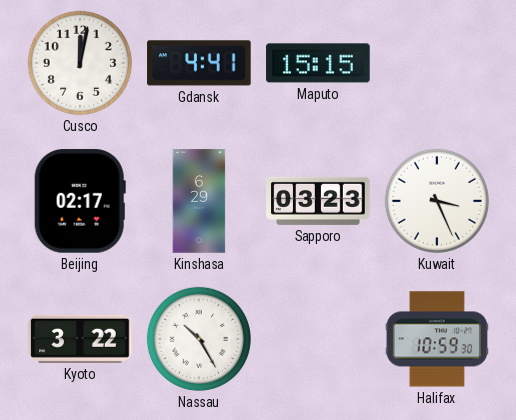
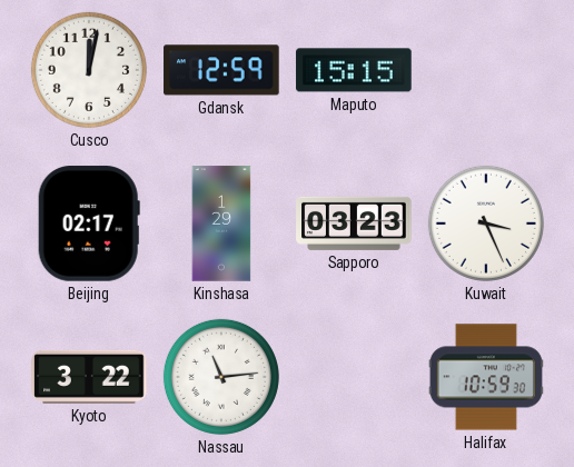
Gdansk: 4:41 -> 12:59
Kinshasa: 6:29 -> 1:29
Nassau: 10:25 -> 11:14
